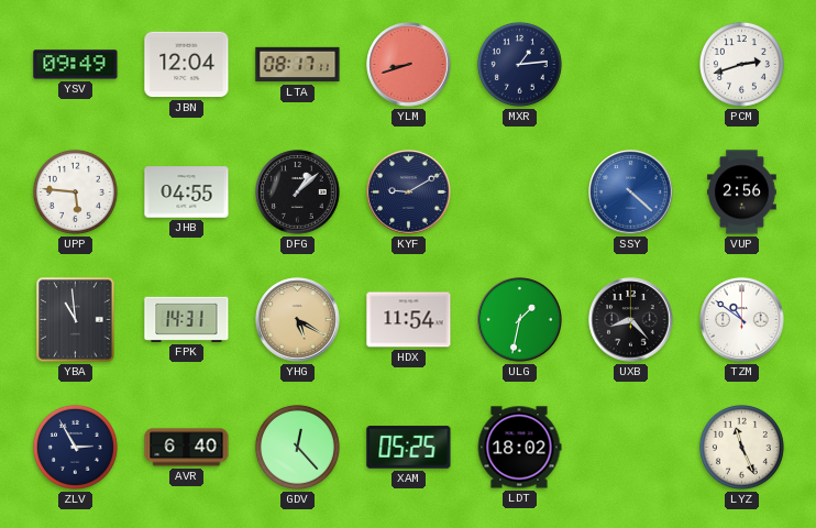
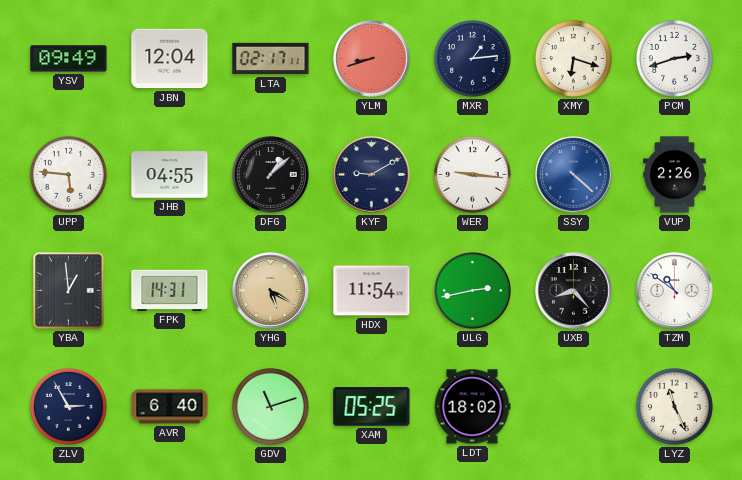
LTA: 08:17 -> 02:17
XMY: none -> 6:18
WER: none -> 9:16
VUP: 2:56 -> 2:26
YBA: 10:59 -> 12:59
ULG: 1:32 -> 2:43
GDV: 12:23 -> 11:12
